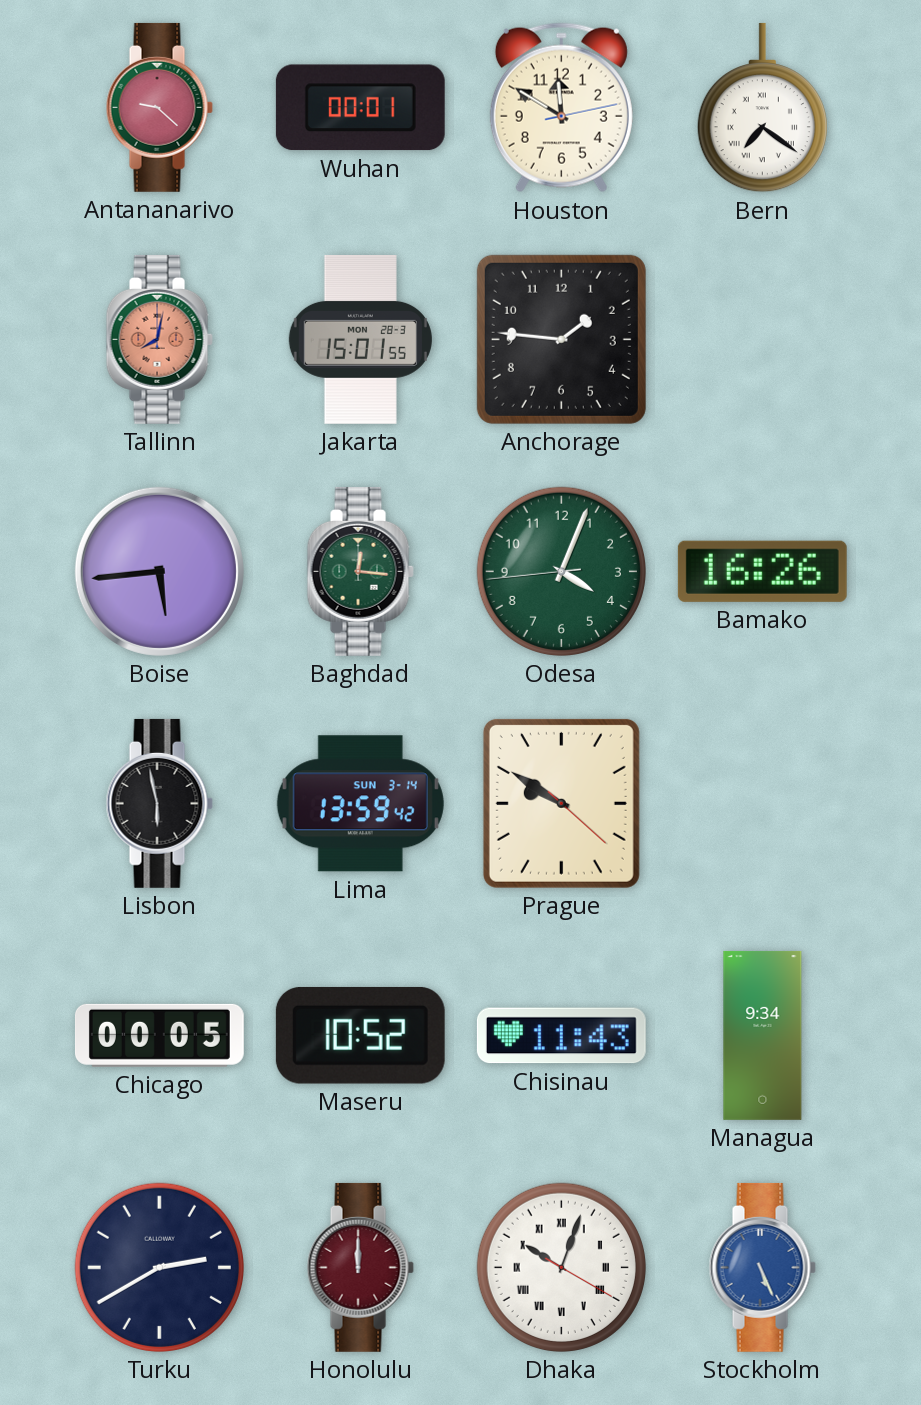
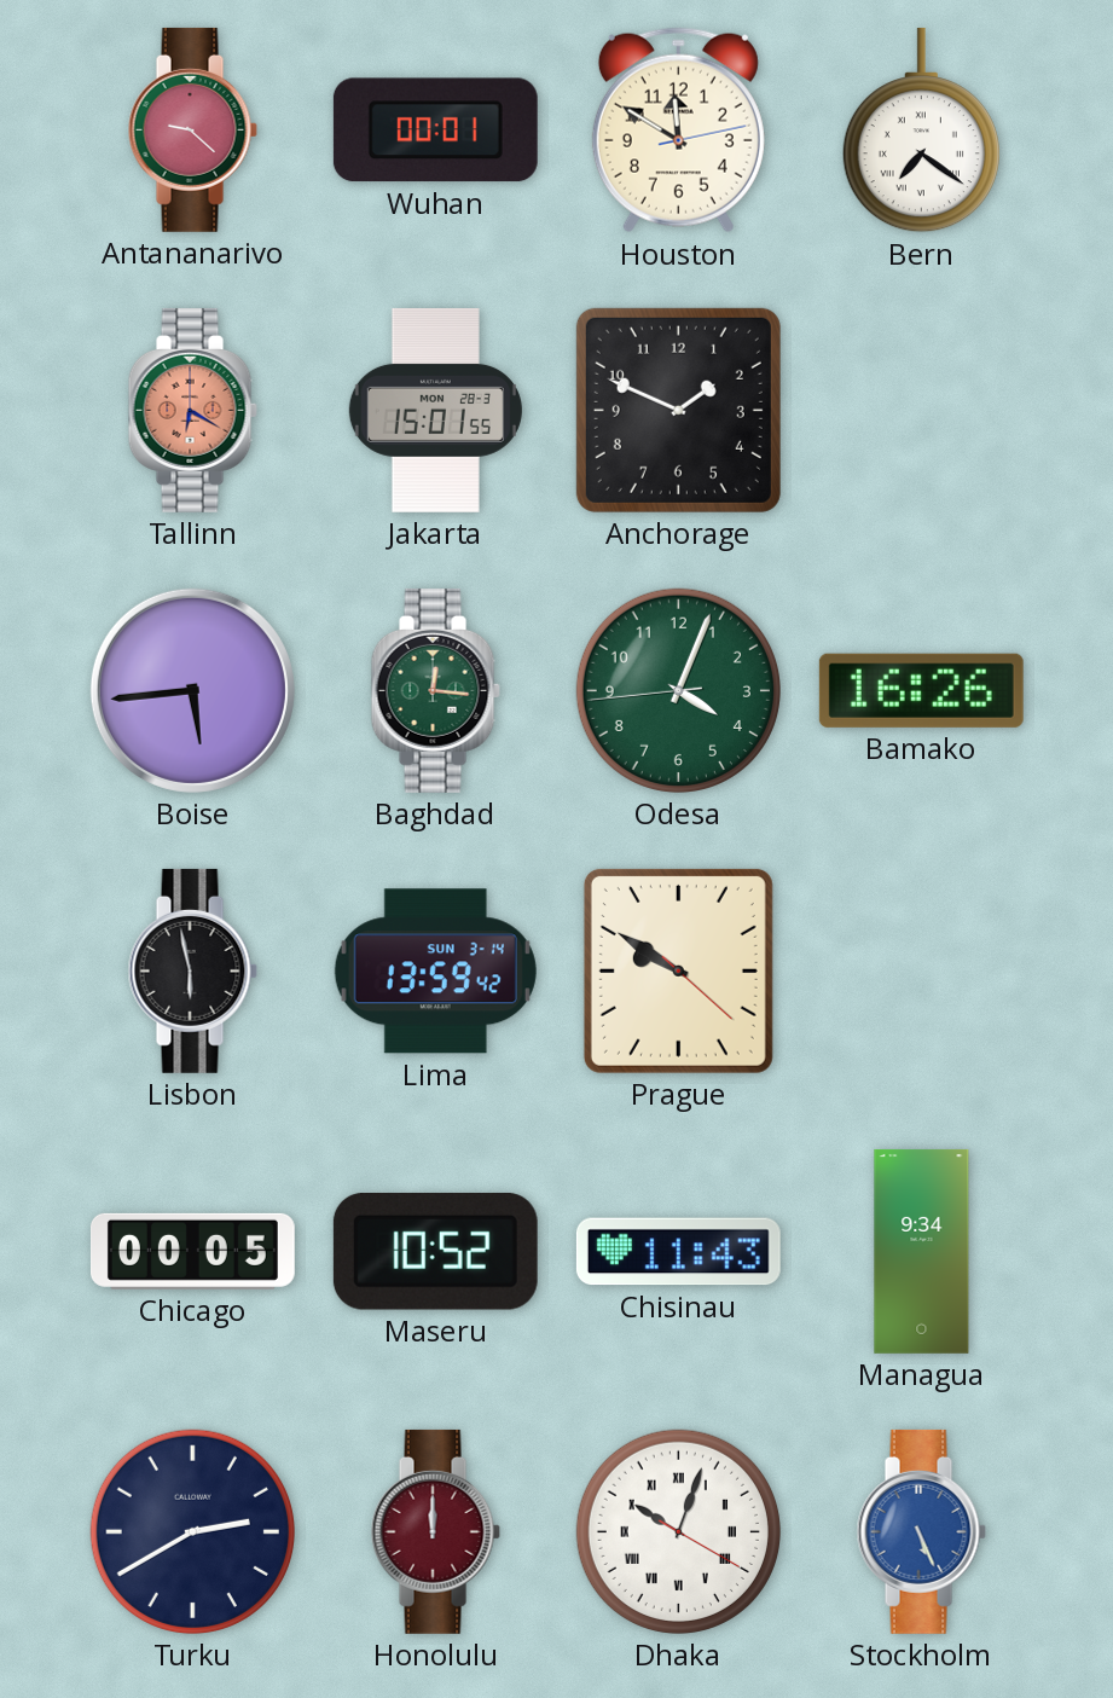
Tallinn: 8:02 -> 6:20
Anchorage: 1:46 -> 1:49
